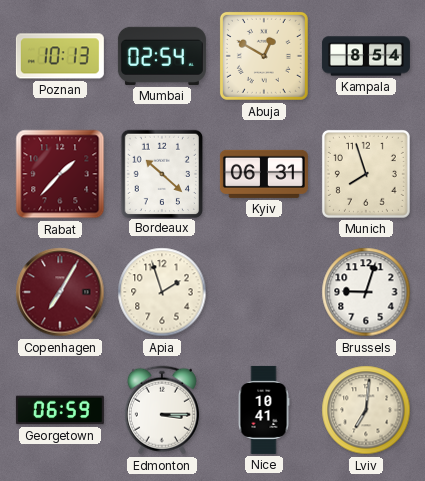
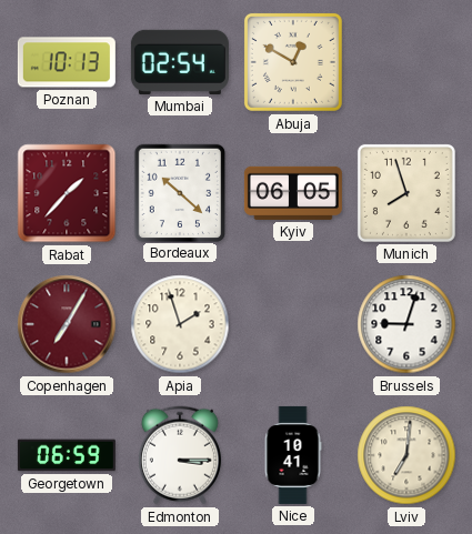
Kampala: 8:54 -> none
Kyiv: 06:31 -> 06:05
